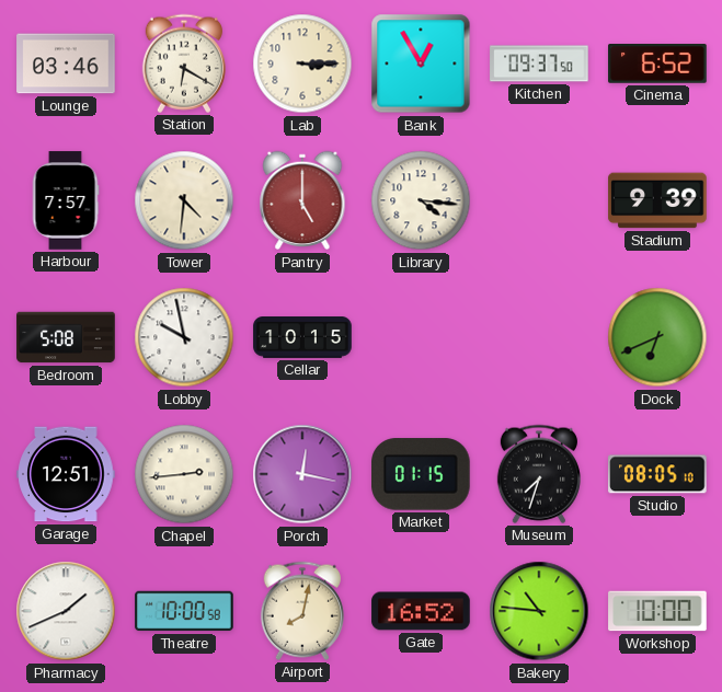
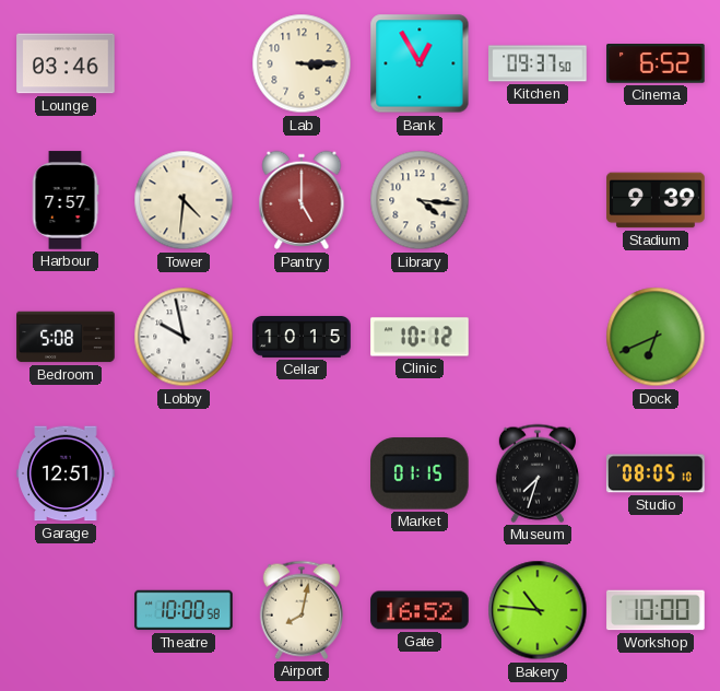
Station: 6:20 -> none
Clinic: none -> 10:12
Chapel: 2:44 -> none
Porch: 12:17 -> none
Pharmacy: 1:41 -> none
